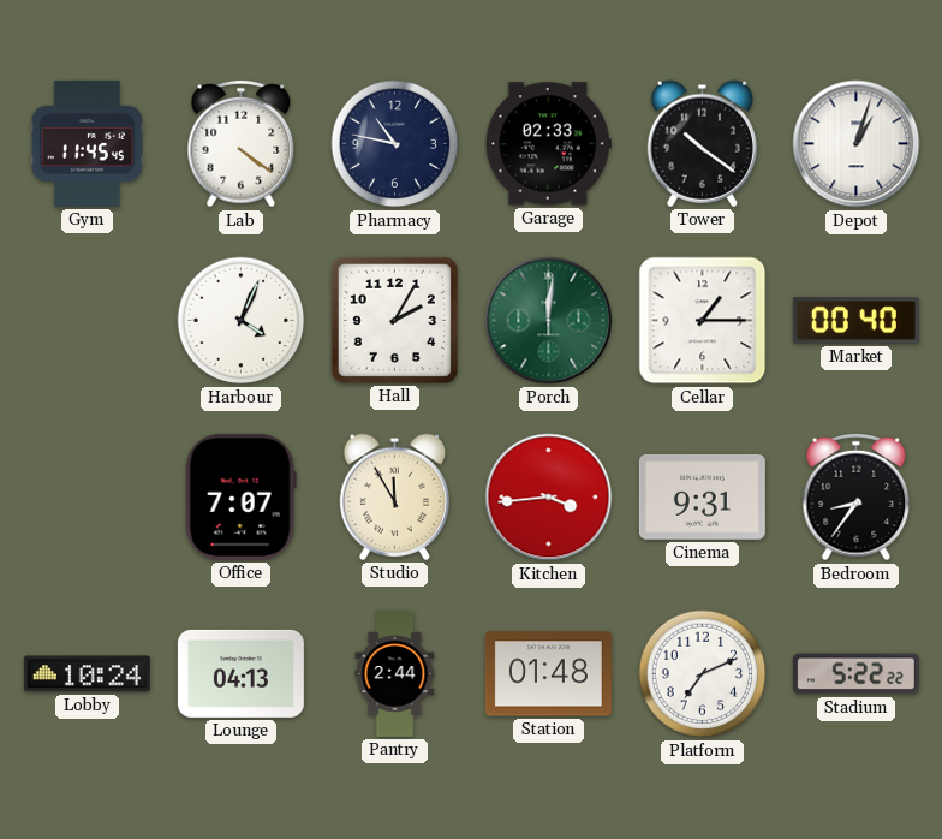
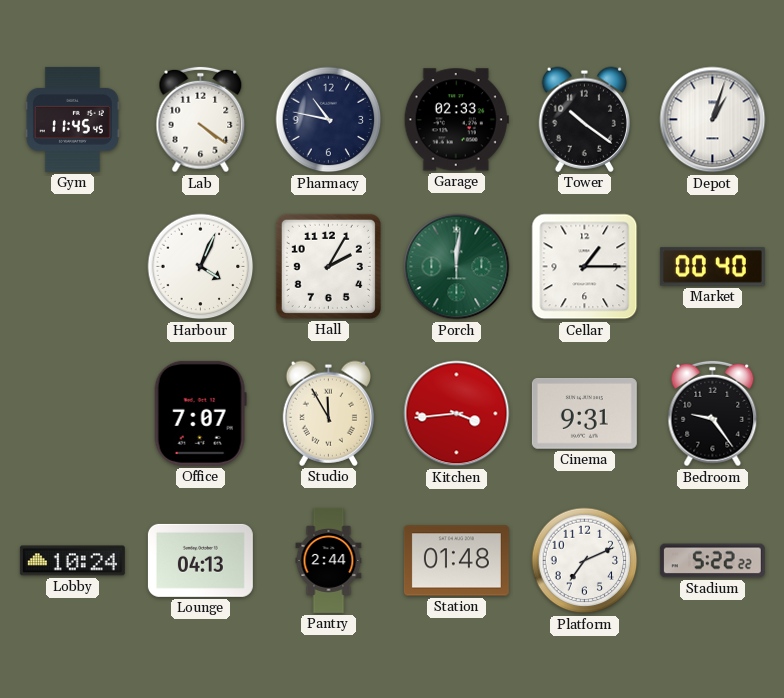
Bedroom: 8:36 -> 9:24
